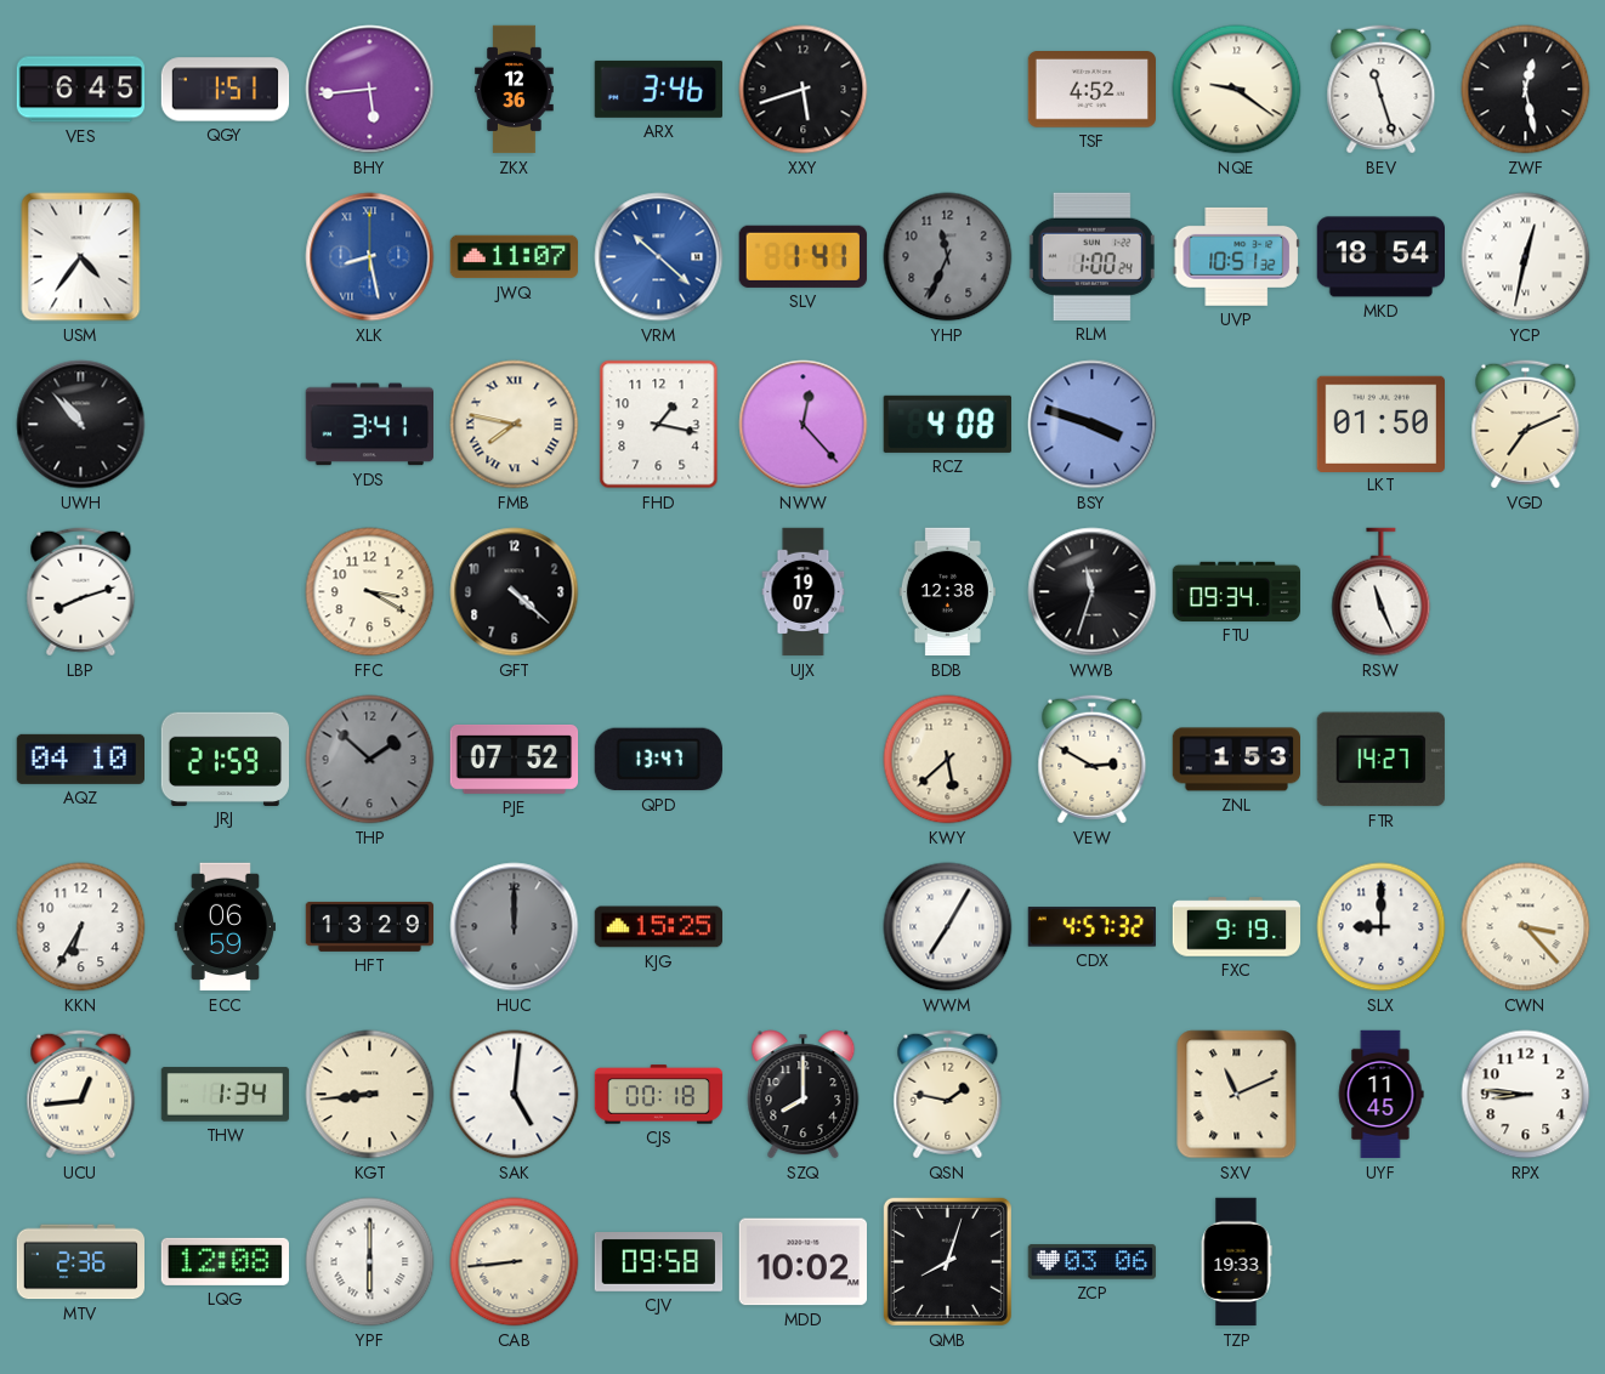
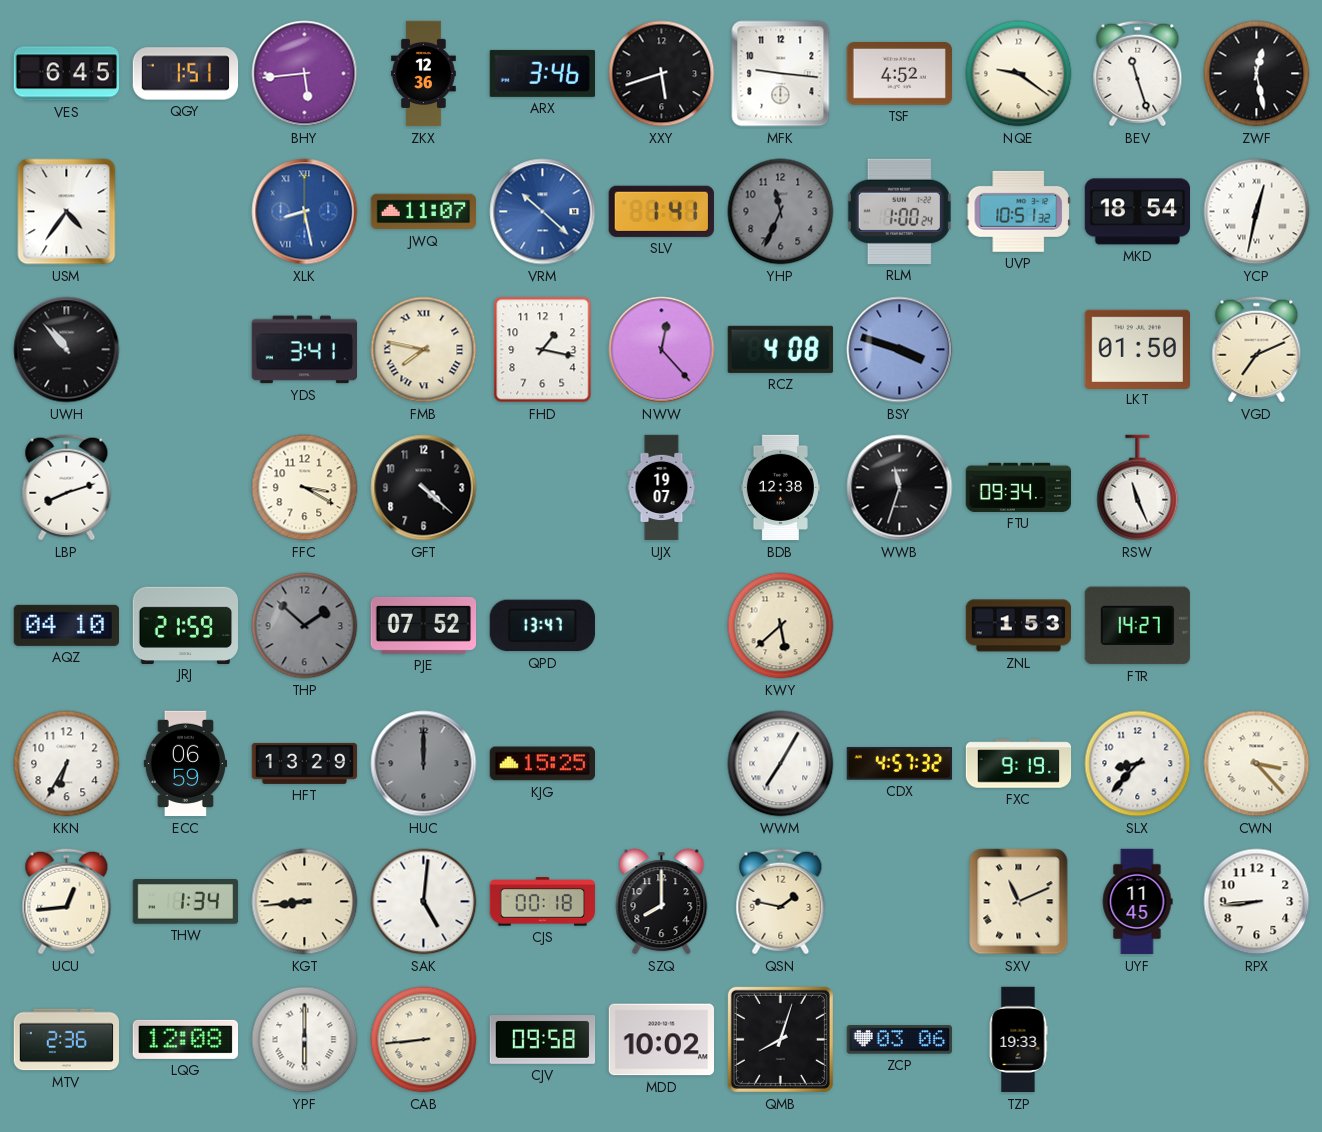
MFK: none -> 9:16
VEW: 2:50 -> none
SLX: 9:00 -> 8:37
RPX: 8:46 -> 8:44
